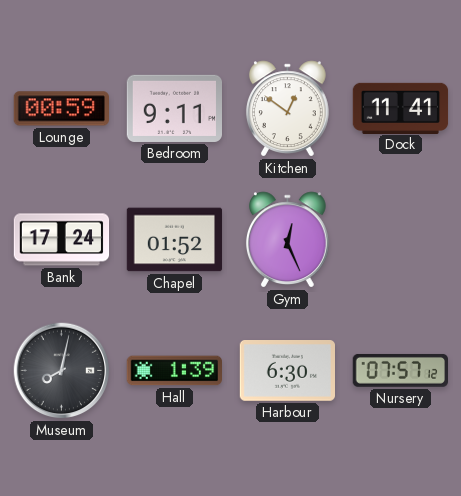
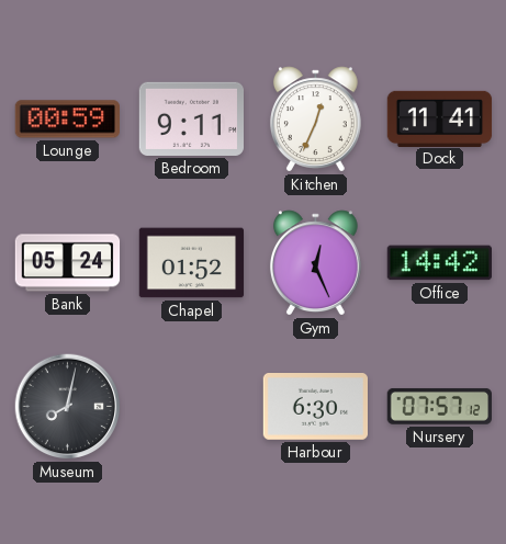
Kitchen: 12:51 -> 12:34
Bank: 17:24 -> 05:24
Office: none -> 14:42
Hall: 1:39 -> none
